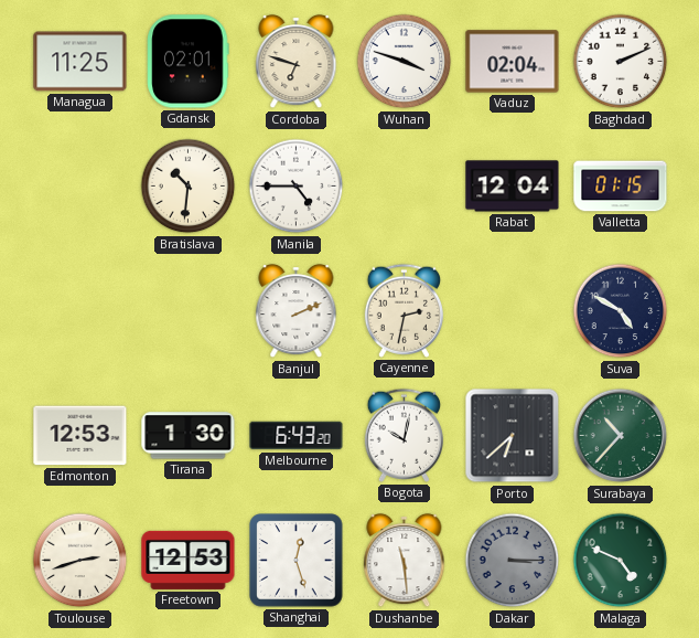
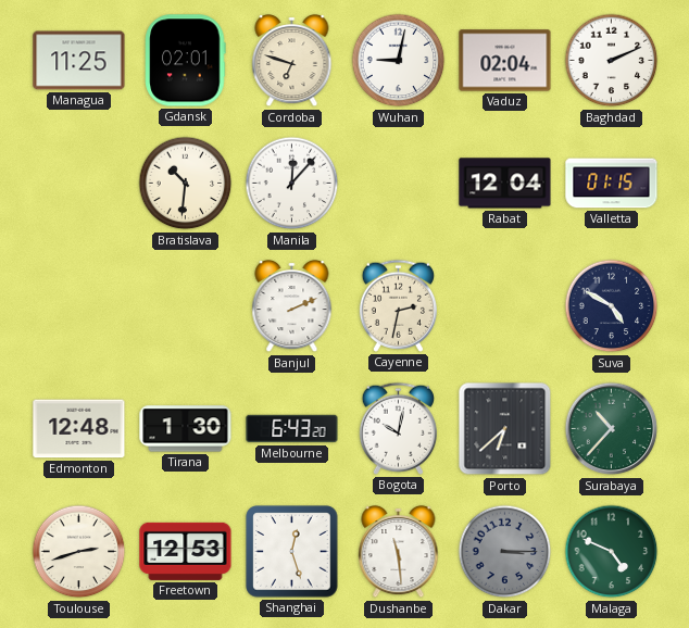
Wuhan: 3:48 -> 9:02
Manila: 4:45 -> 12:07
Edmonton: 12:53 -> 12:48
